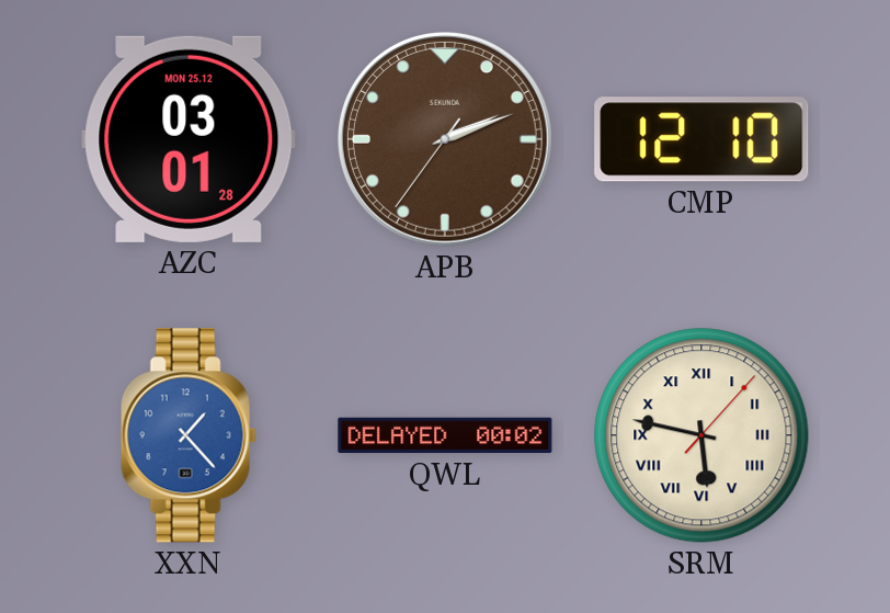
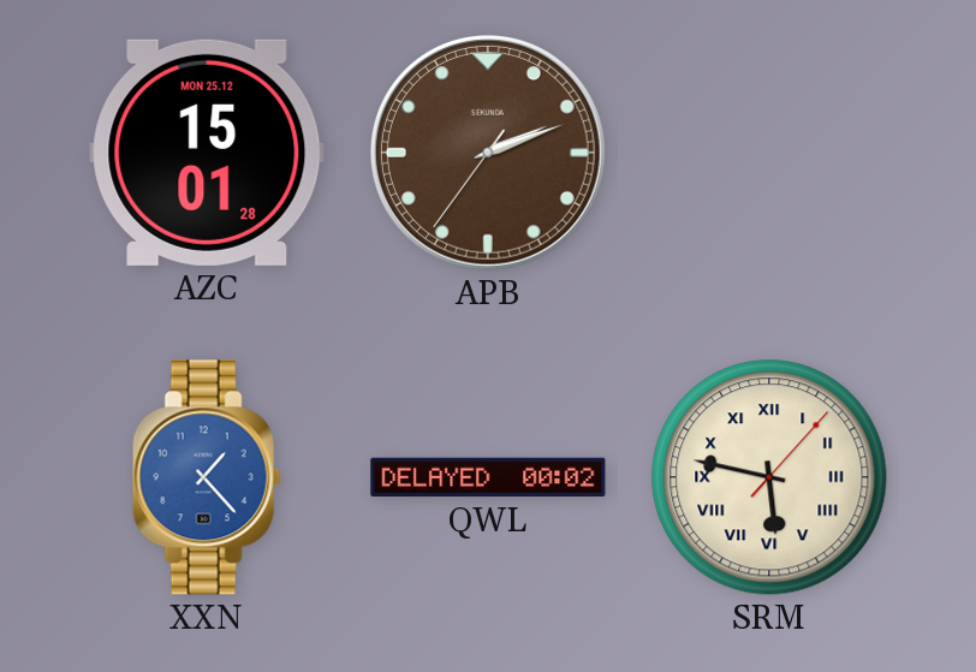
AZC: 03:01 -> 15:01
CMP: 12:10 -> none
